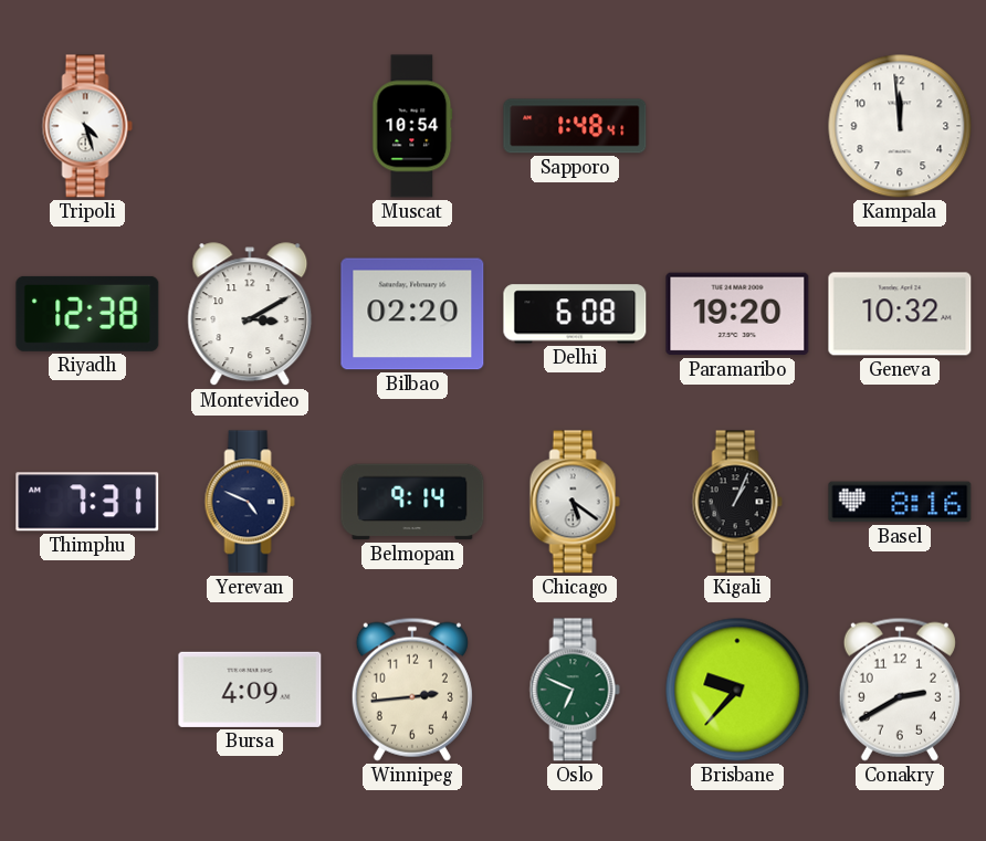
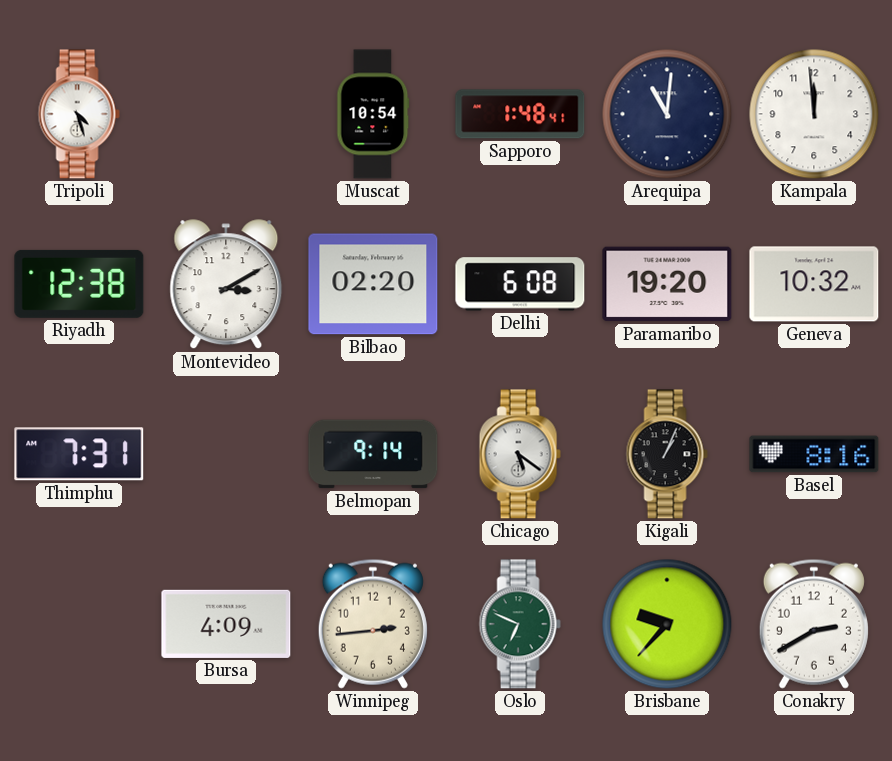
Arequipa: none -> 11:01
Yerevan: 4:49 -> none
